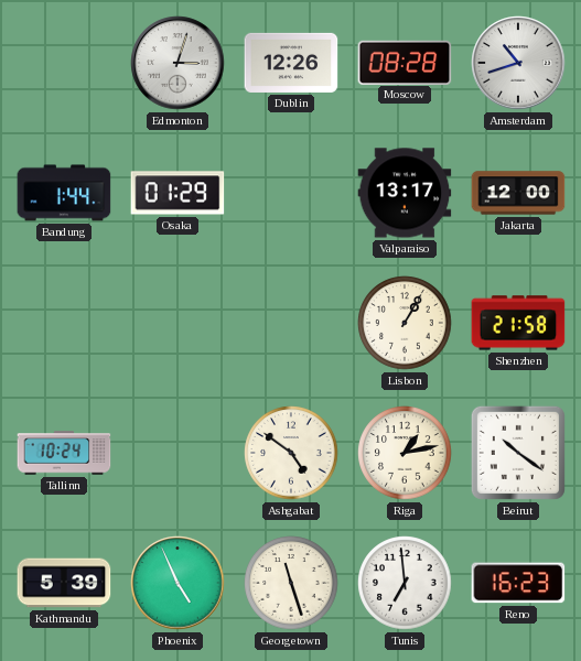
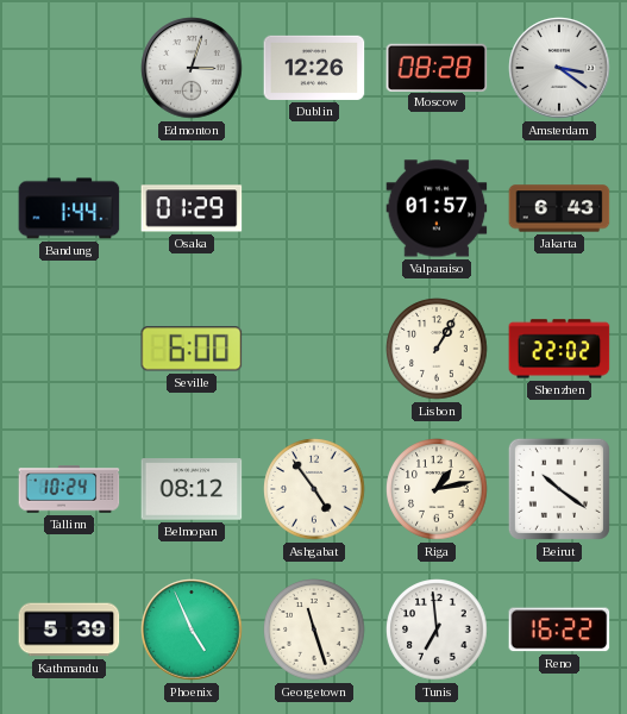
Amsterdam: 10:42 -> 3:21
Valparaiso: 13:17 -> 01:57
Jakarta: 12:00 -> 6:43
Seville: none -> 6:00
Shenzhen: 21:58 -> 22:02
Belmopan: none -> 08:12
Ashgabat: 4:51 -> 4:54
Reno: 16:23 -> 16:22
